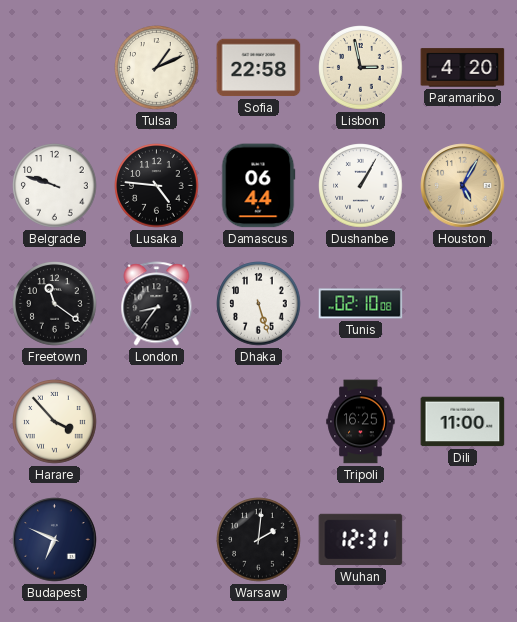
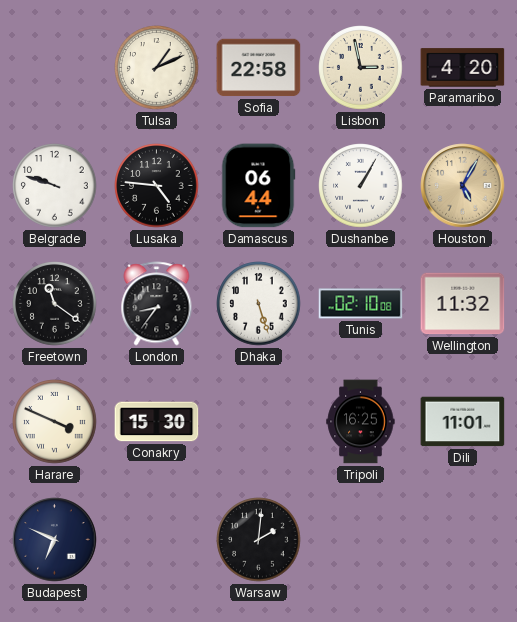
Wellington: none -> 11:32
Harare: 3:53 -> 3:49
Conakry: none -> 15:30
Dili: 11:00 -> 11:01
Wuhan: 12:31 -> none
